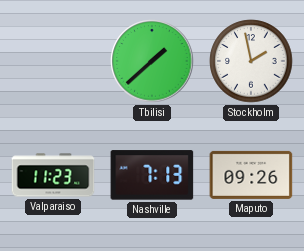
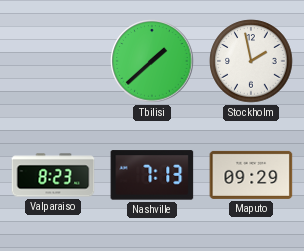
Valparaiso: 11:23 -> 8:23
Maputo: 09:26 -> 09:29
